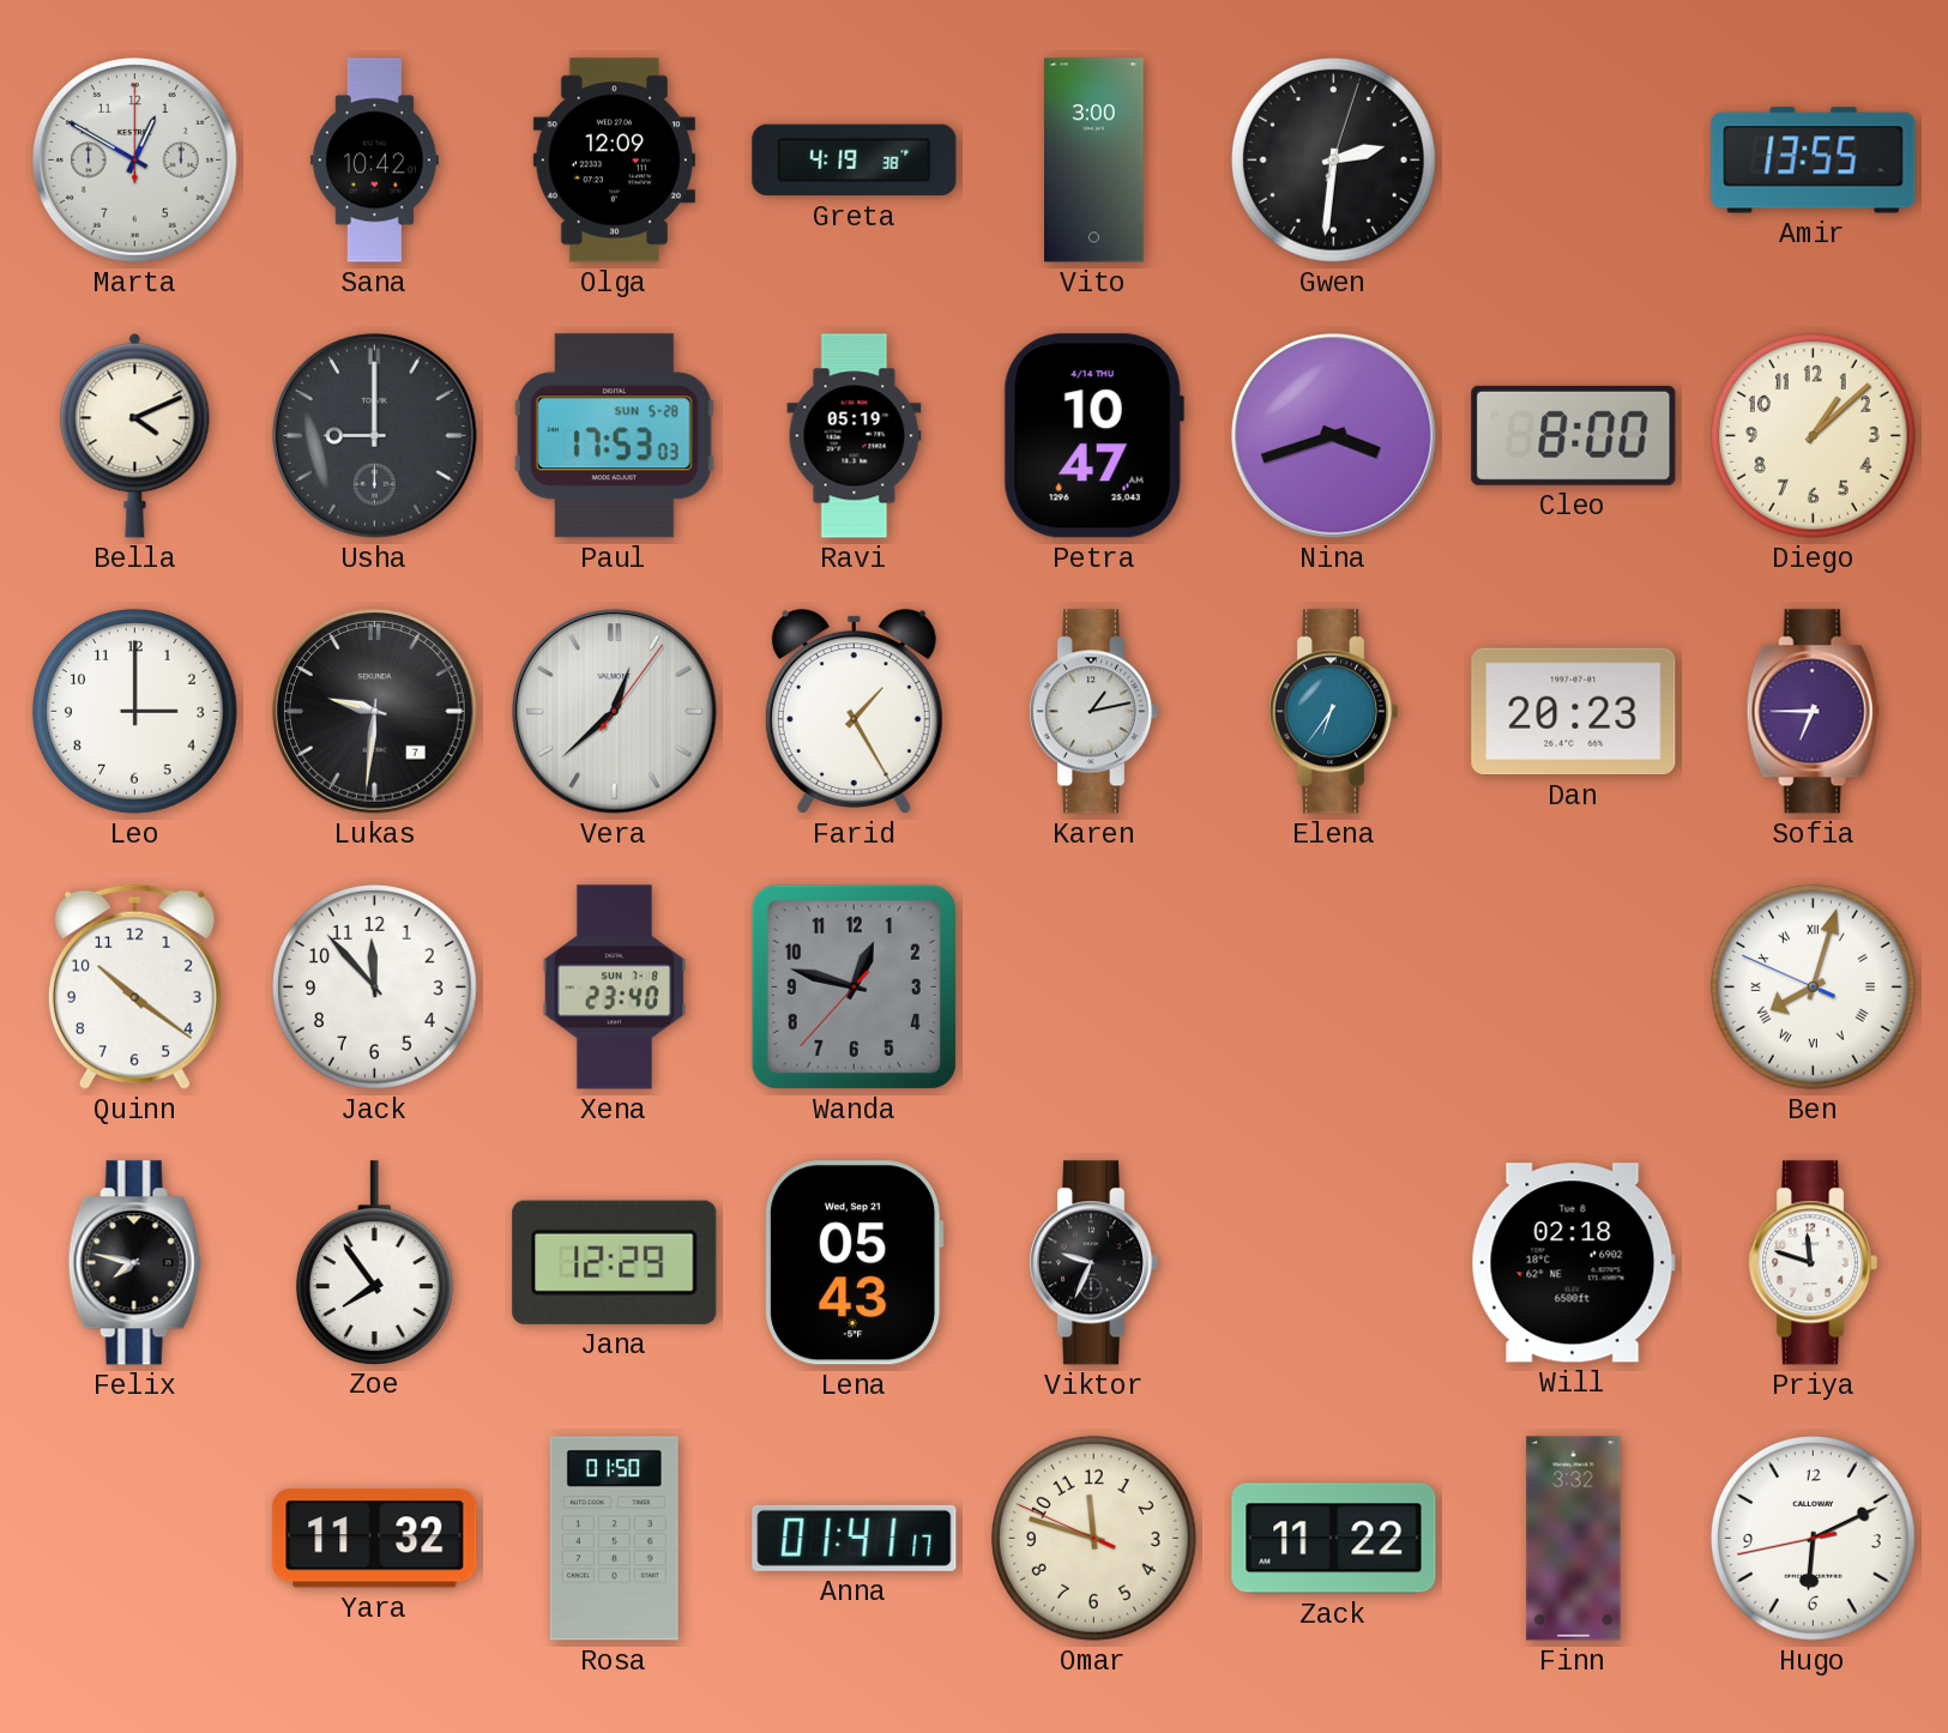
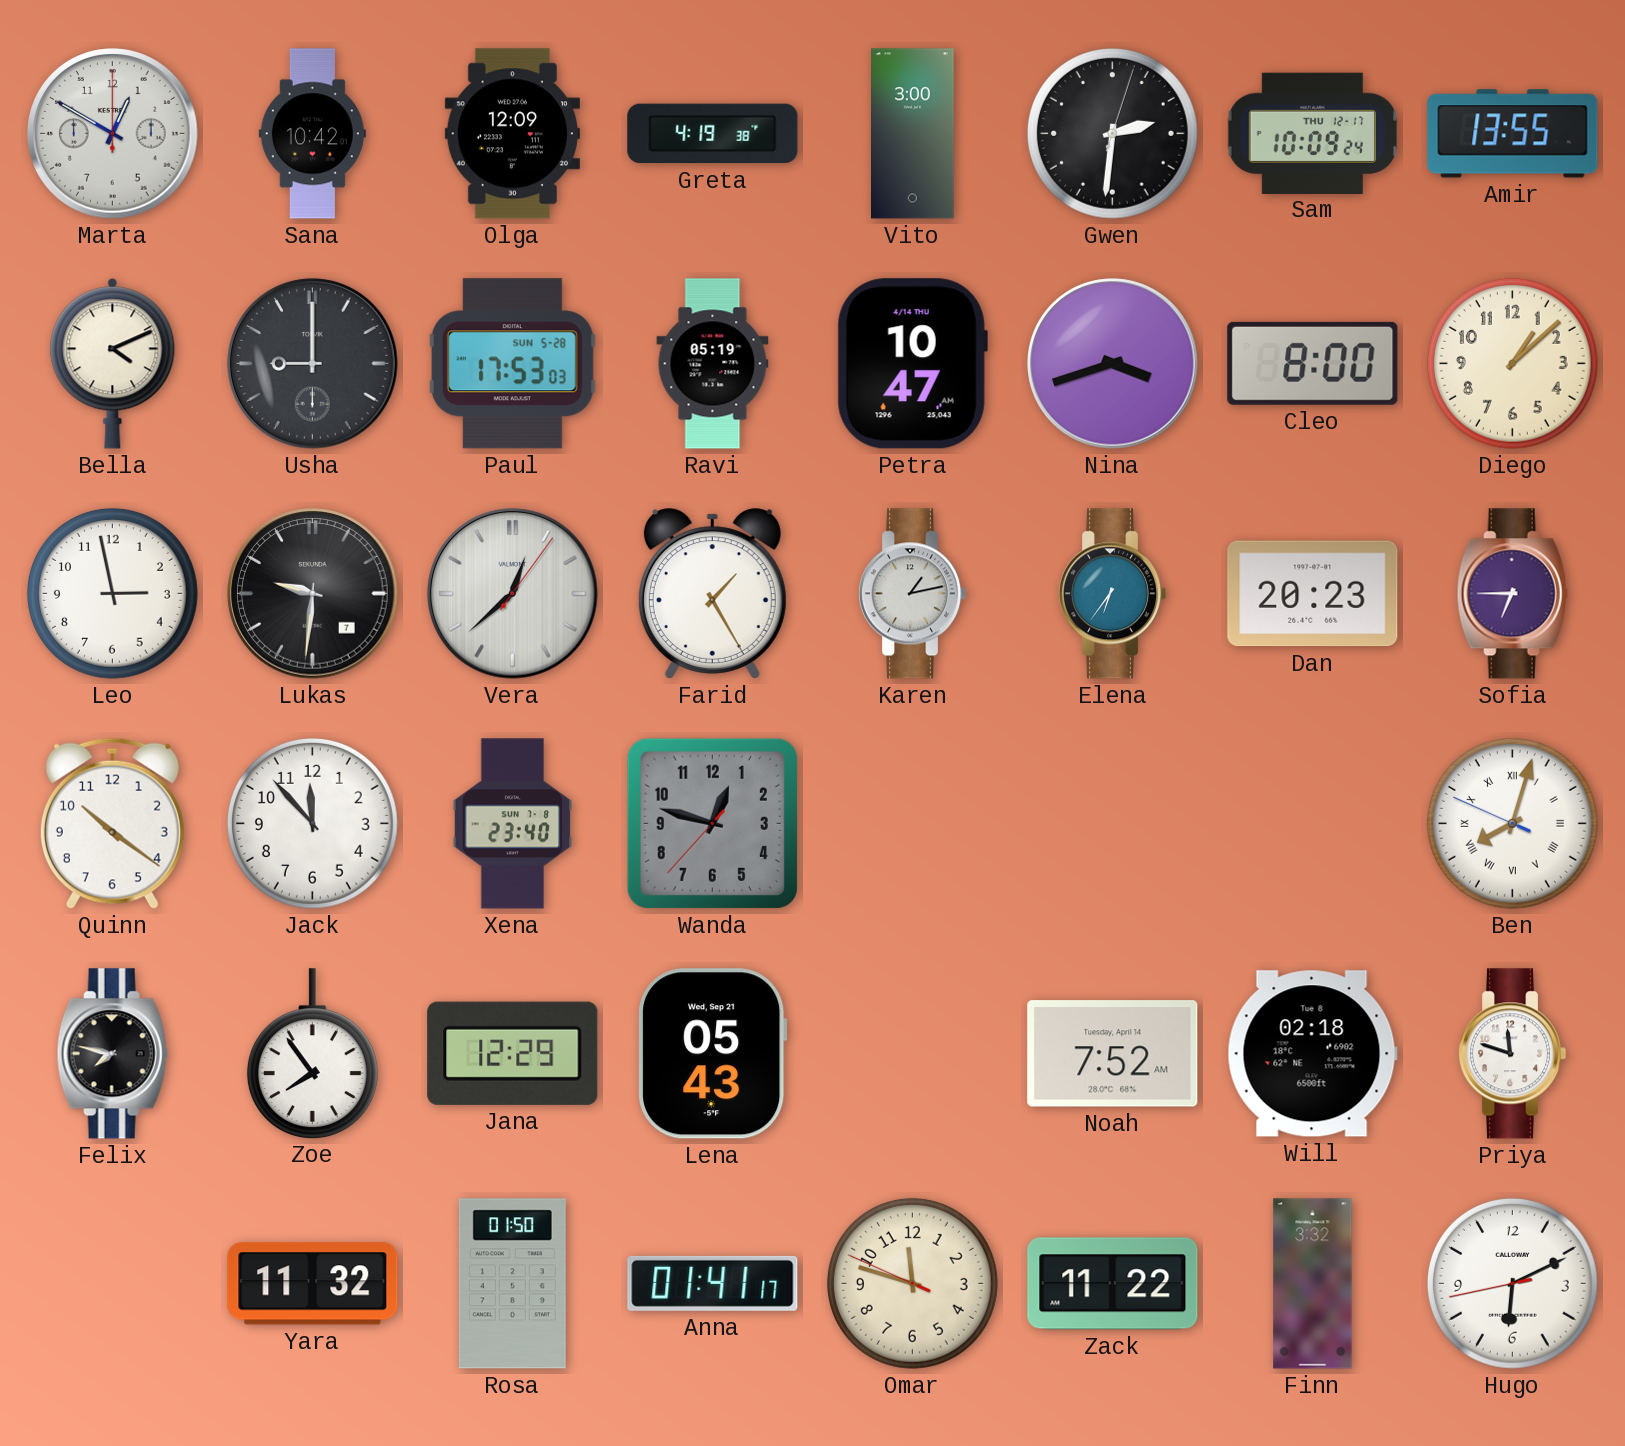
Sam: none -> 10:09
Leo: 3:00 -> 2:58
Viktor: 9:34 -> none
Noah: none -> 7:52
